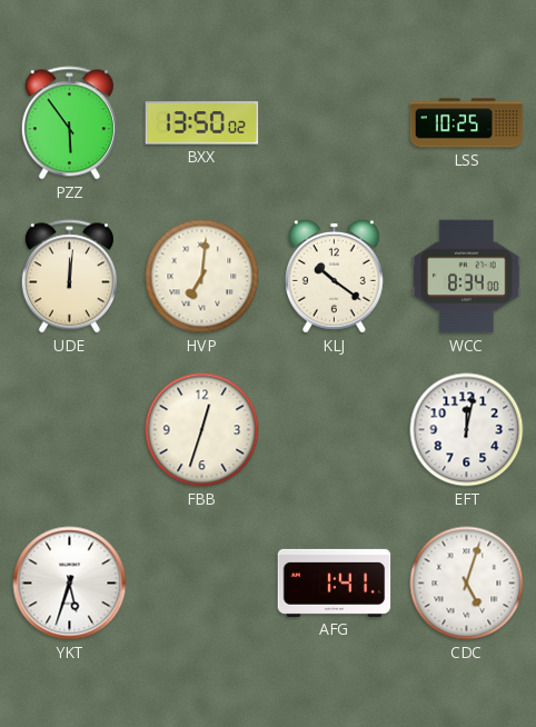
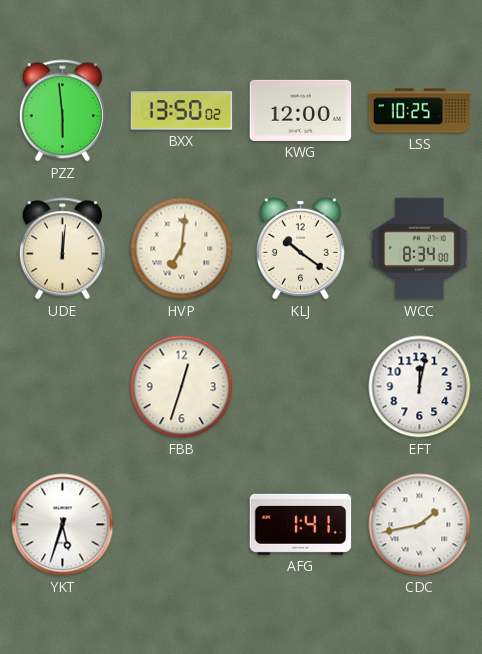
PZZ: 5:54 -> 5:59
KWG: none -> 12:00
CDC: 5:03 -> 1:43
